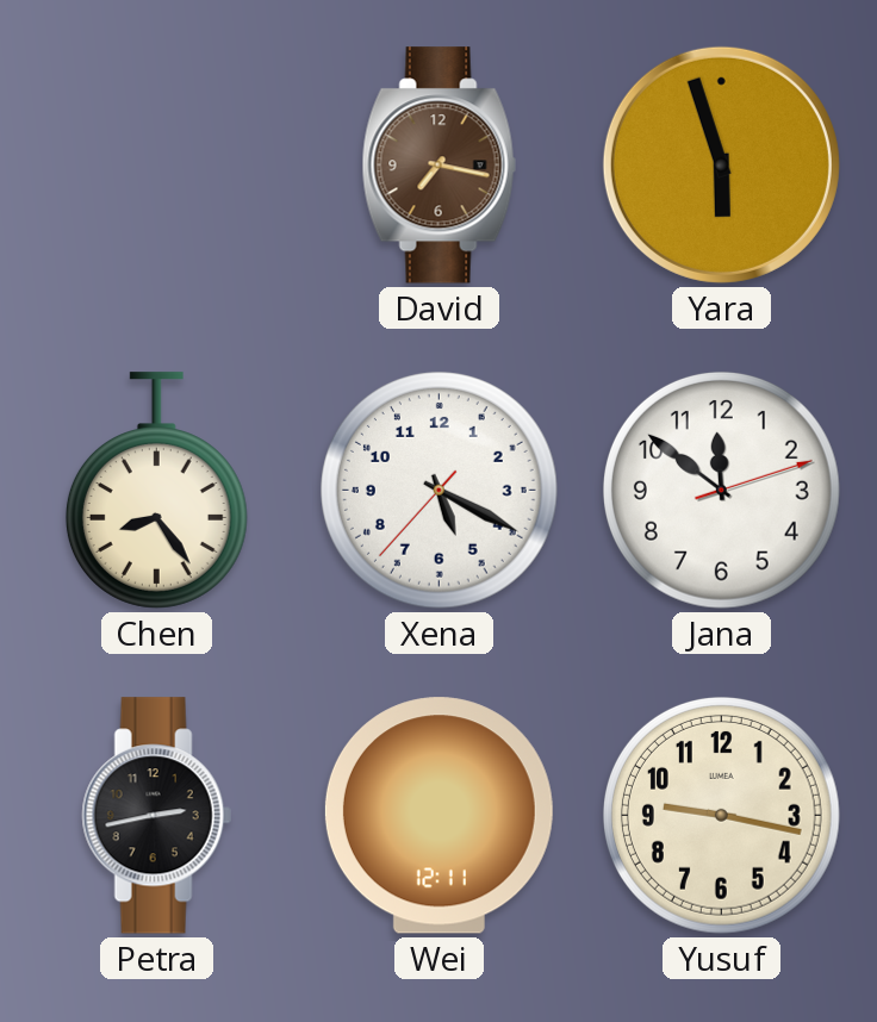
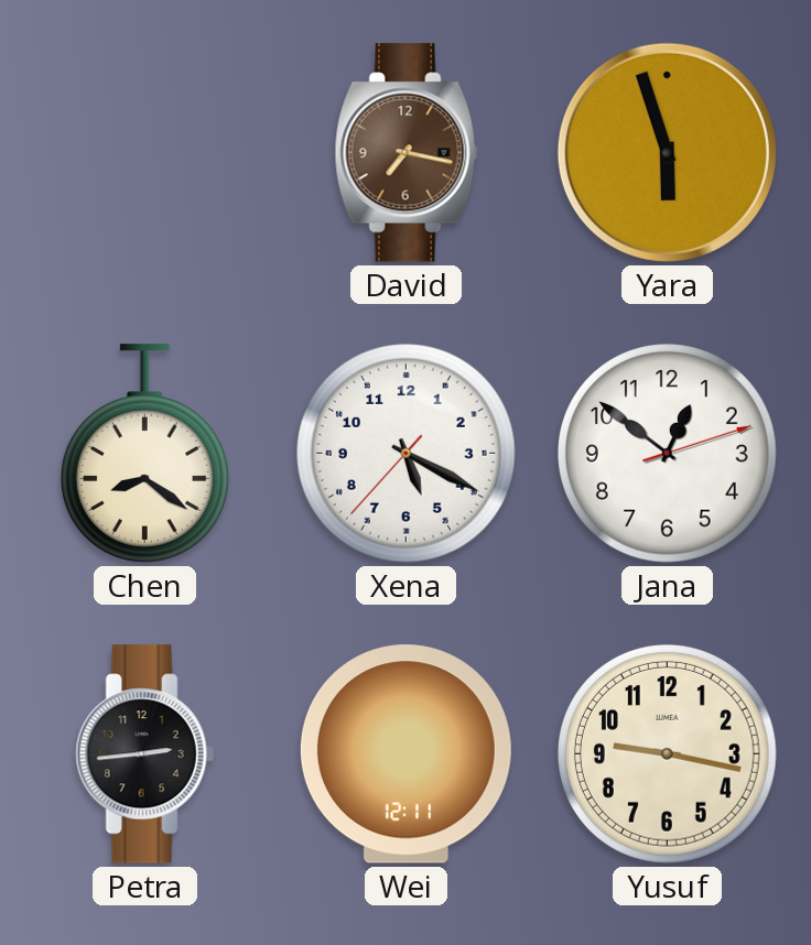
Chen: 8:24 -> 8:21
Jana: 11:51 -> 12:51
Petra: 2:43 -> 2:44
